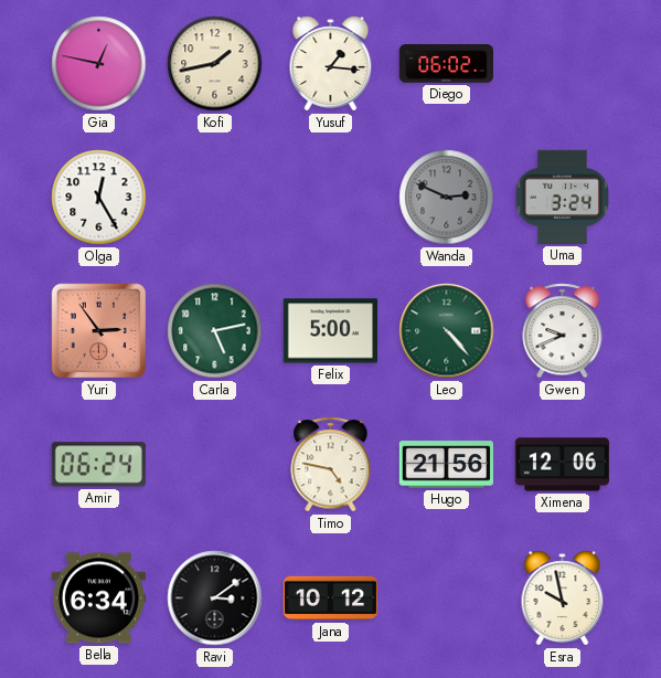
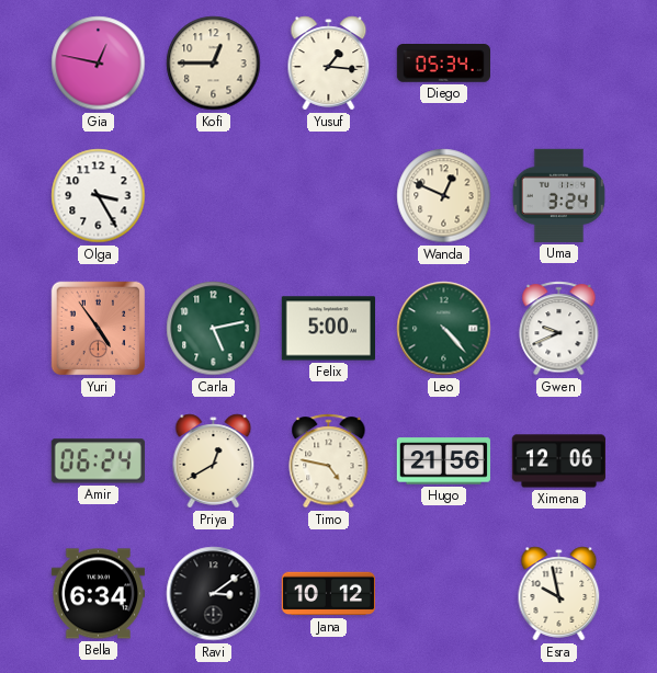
Kofi: 1:43 -> 12:45
Diego: 06:02 -> 05:34
Olga: 12:25 -> 3:25
Wanda: 2:49 -> 12:49
Wanda dial: grey -> cream
Yuri: 2:54 -> 4:54
Priya: none -> 12:40
